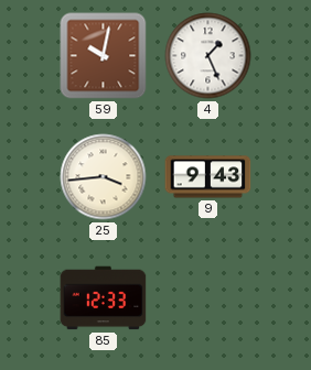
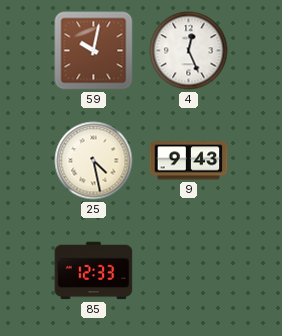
4: 1:26 -> 12:26
25: 3:44 -> 4:28
